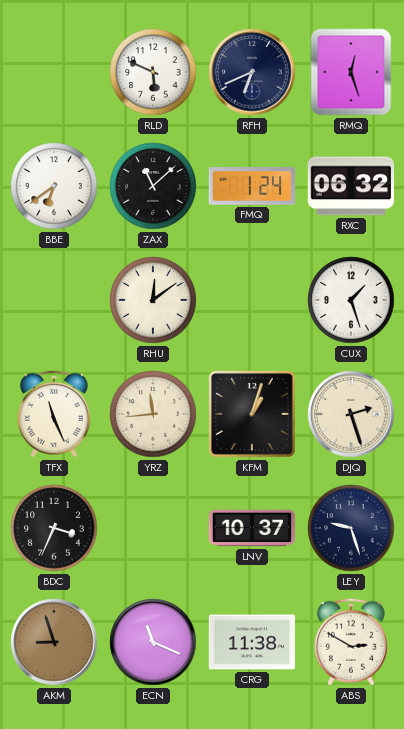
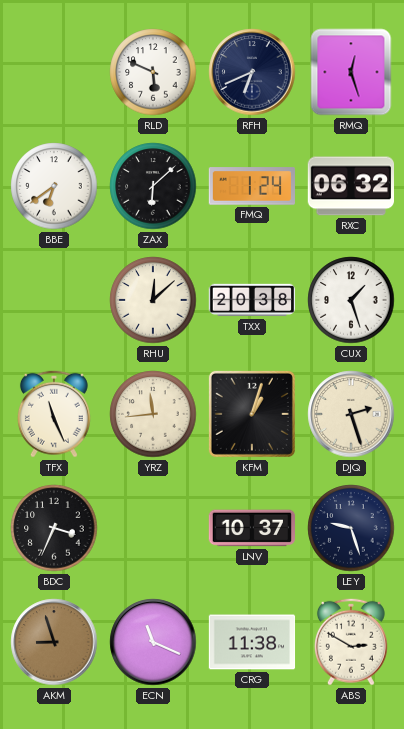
ZAX: 11:08 -> 6:08
RHU: 12:09 -> 12:08
TXX: none -> 20:38
